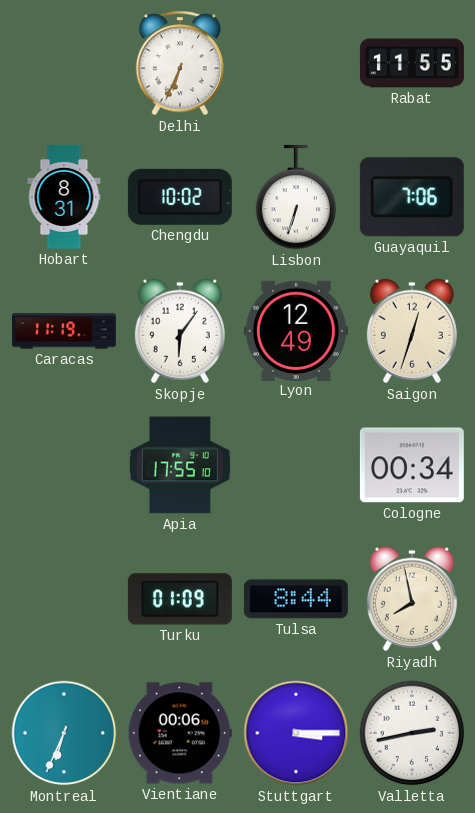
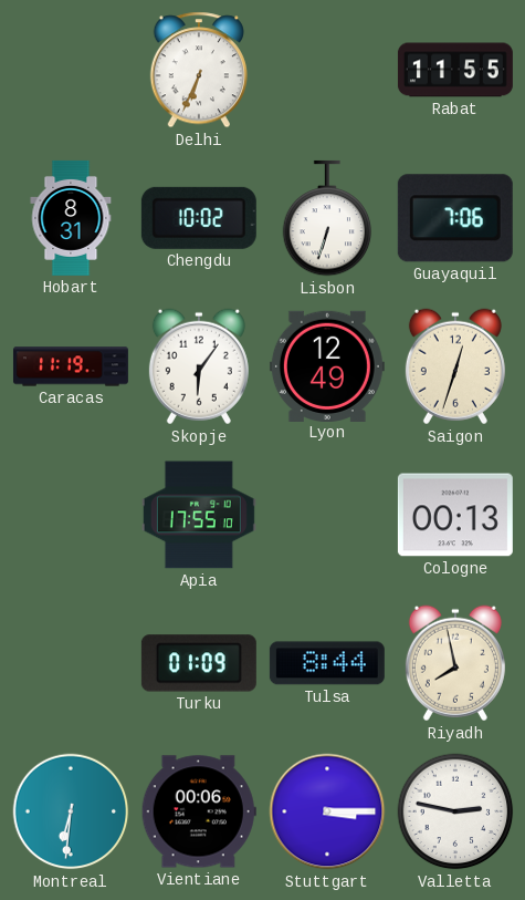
Cologne: 00:34 -> 00:13
Montreal: 6:34 -> 6:31
Valletta: 2:43 -> 2:47
